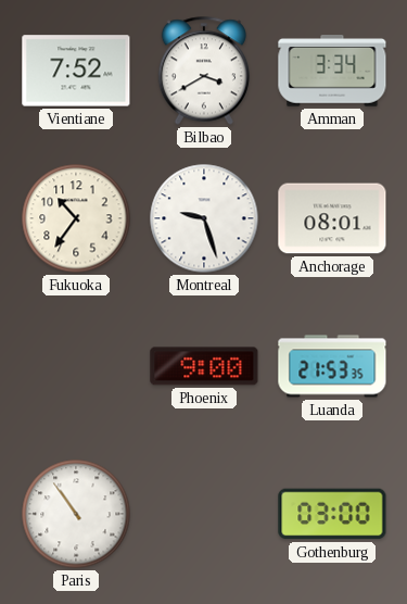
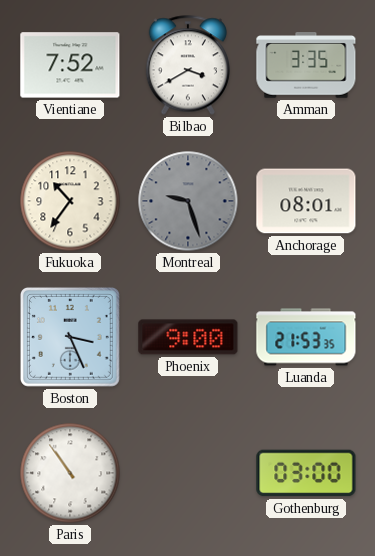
Amman: 3:34 -> 3:35
Montreal dial: white -> grey
Boston: none -> 3:26
